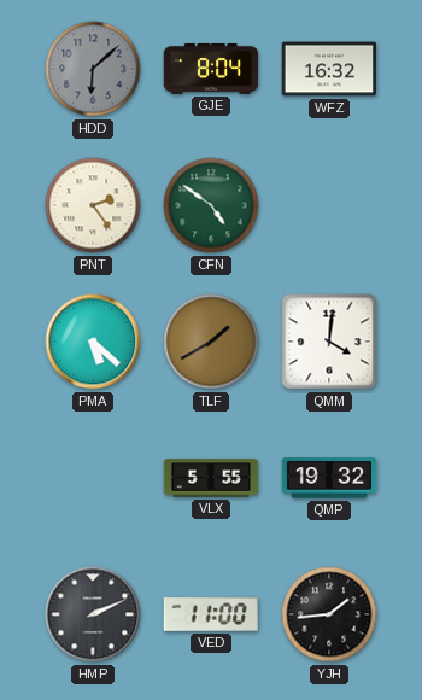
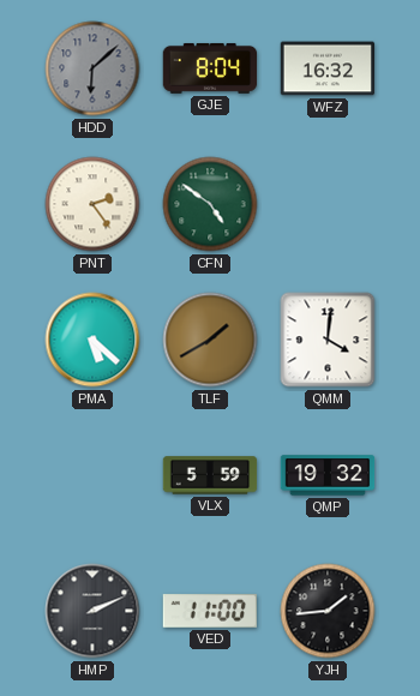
VLX: 5:55 -> 5:59
